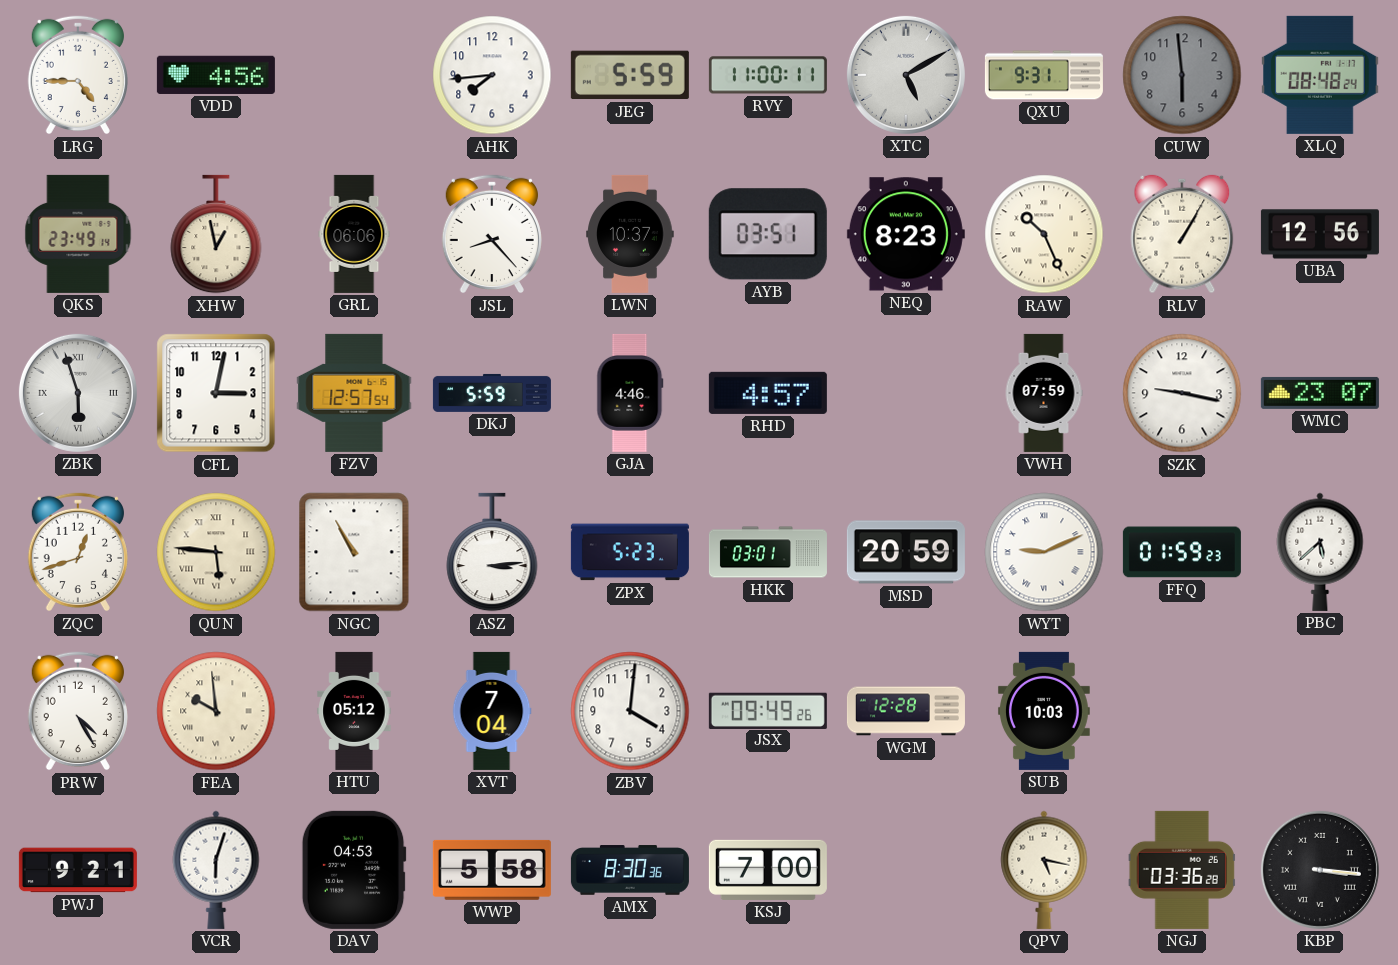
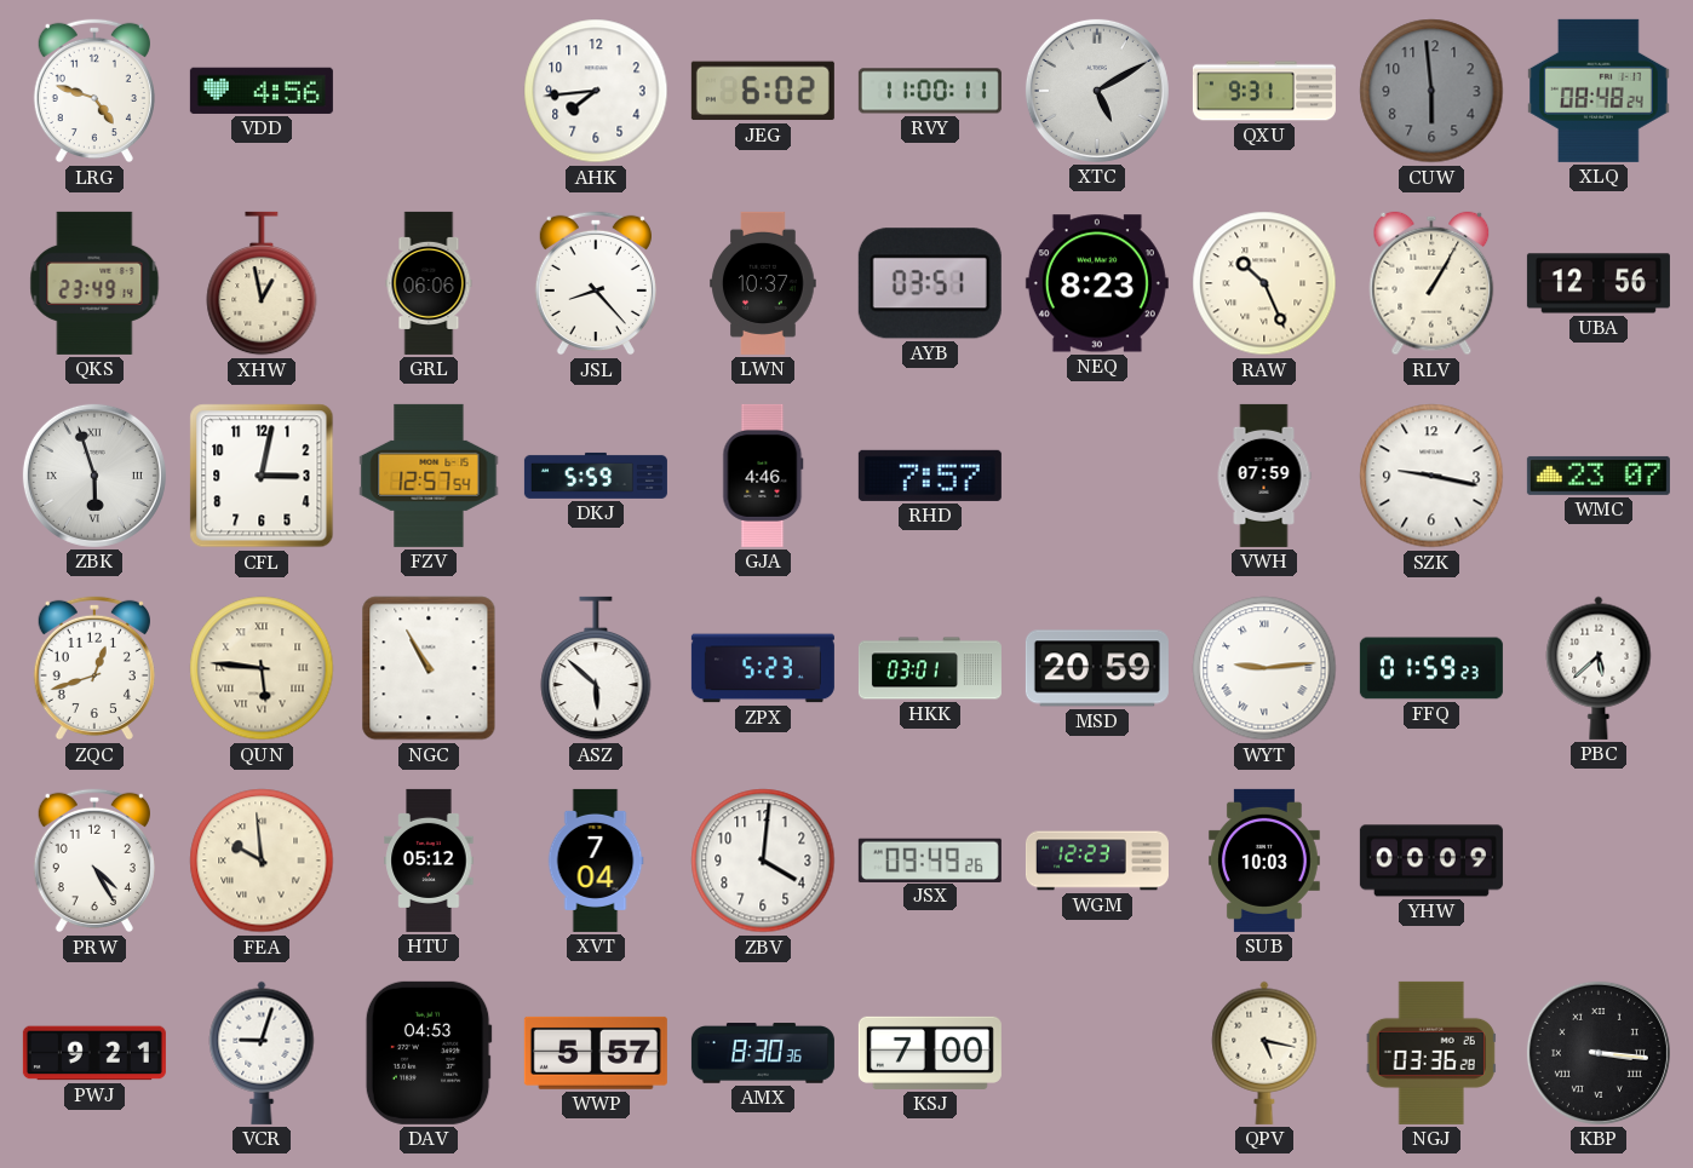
LRG: 4:45 -> 4:48
JEG: 5:59 -> 6:02
RHD: 4:57 -> 7:57
ASZ: 3:14 -> 5:52
WYT: 9:11 -> 9:14
WGM: 12:28 -> 12:23
YHW: none -> 00:09
VCR: 6:03 -> 9:03
WWP: 5:58 -> 5:57
